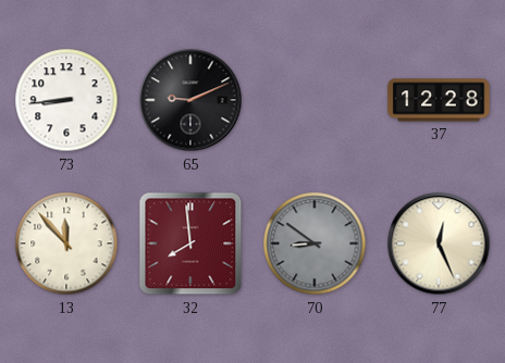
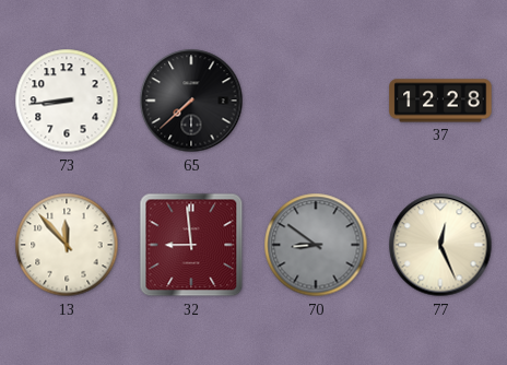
65: 9:11 -> 7:38
32: 7:59 -> 8:59
